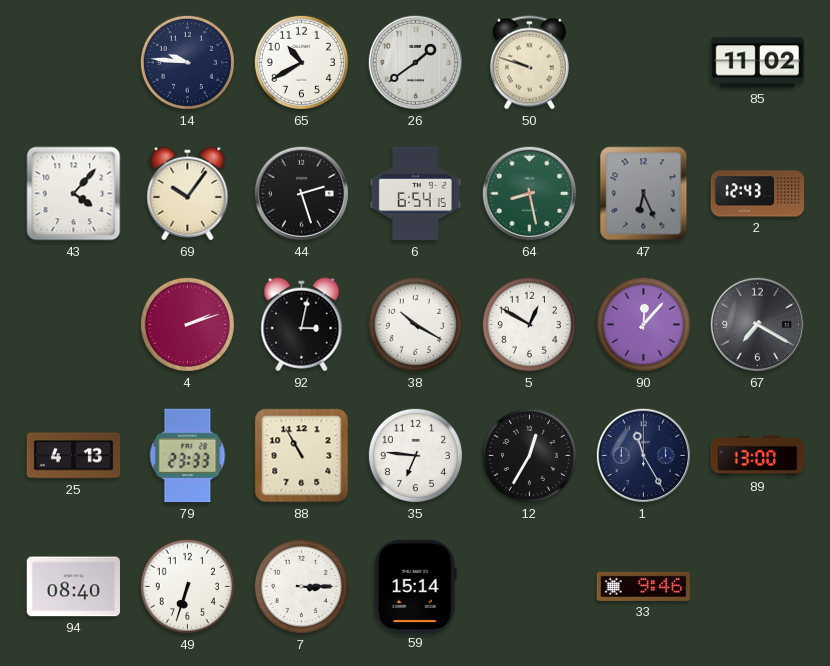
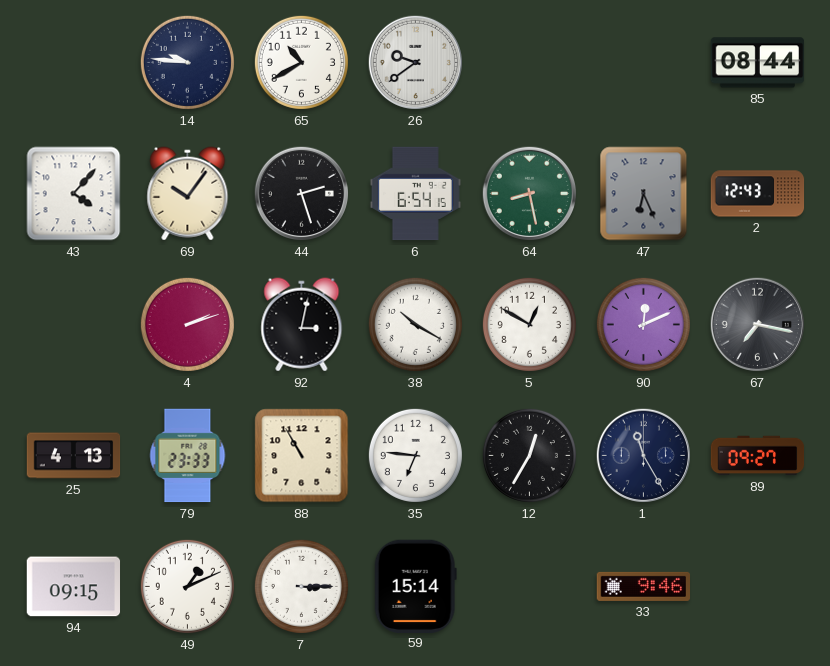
26: 1:39 -> 9:39
50: 9:48 -> none
85: 11:02 -> 08:44
90: 12:07 -> 12:11
67: 7:20 -> 7:17
89: 13:00 -> 09:27
94: 08:40 -> 09:15
49: 6:33 -> 1:11
